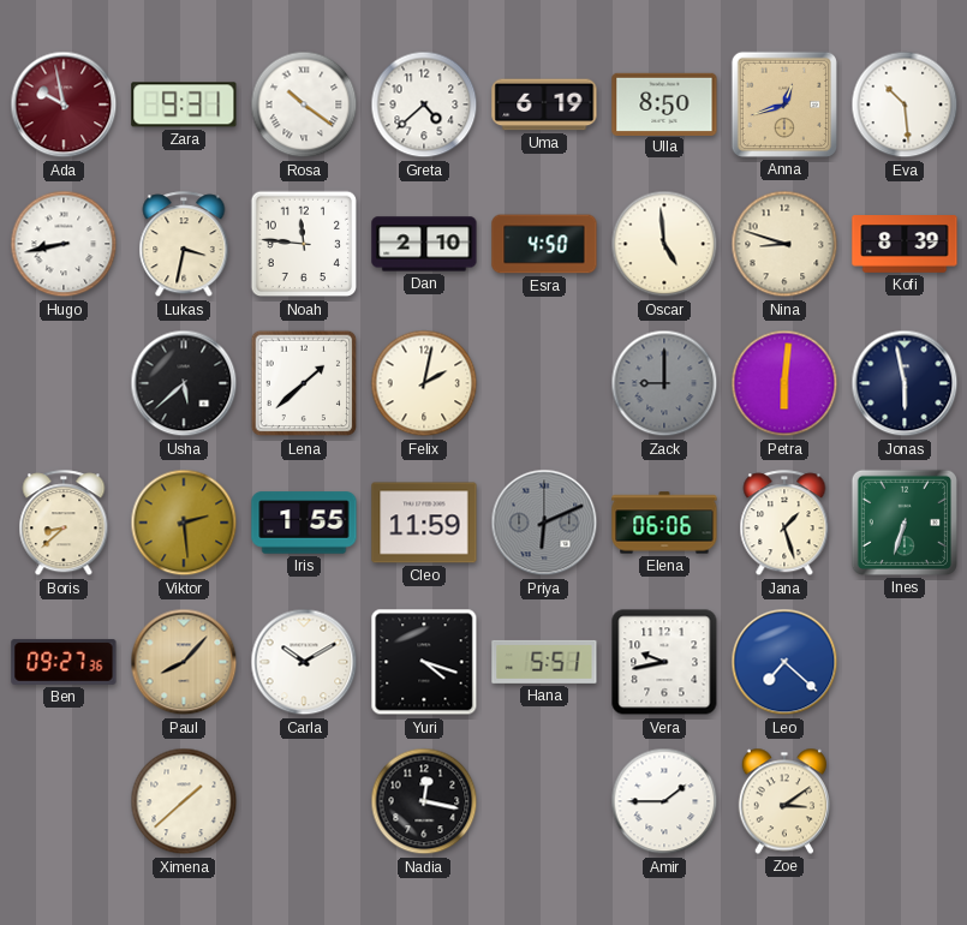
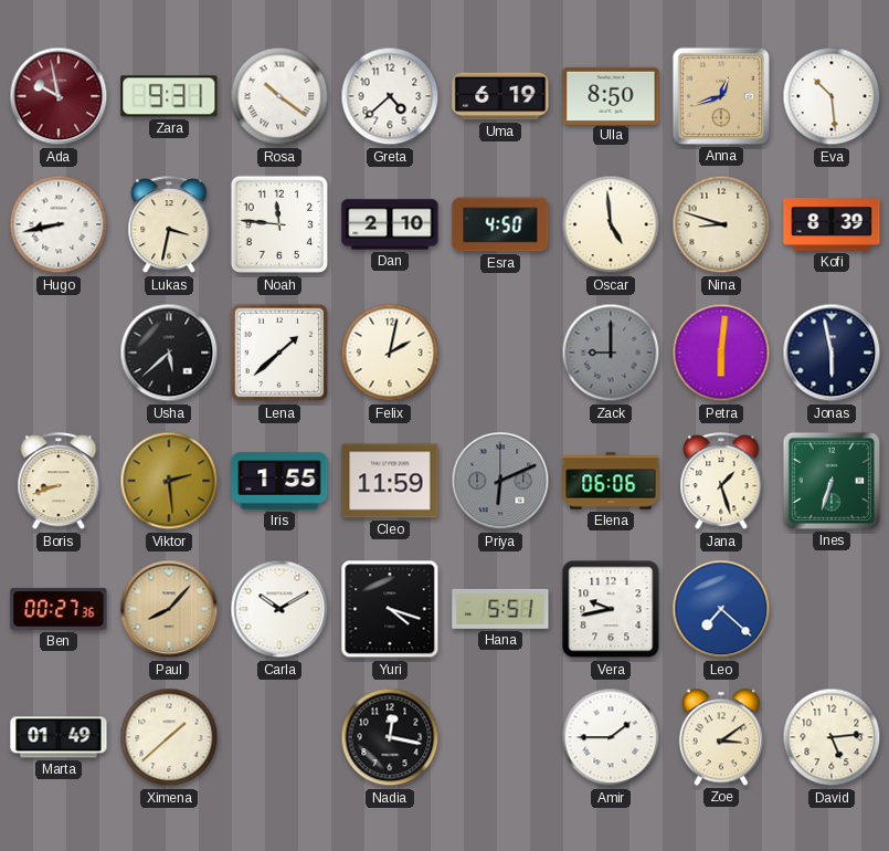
Boris: 8:38 -> 8:42
Ben: 09:27 -> 00:27
Marta: none -> 01:49
David: none -> 5:14
